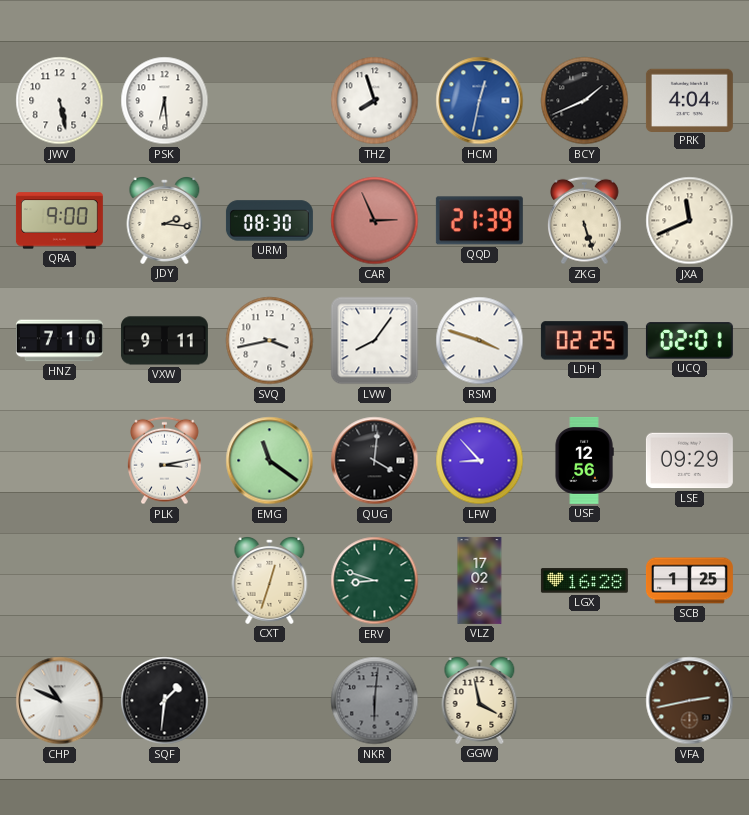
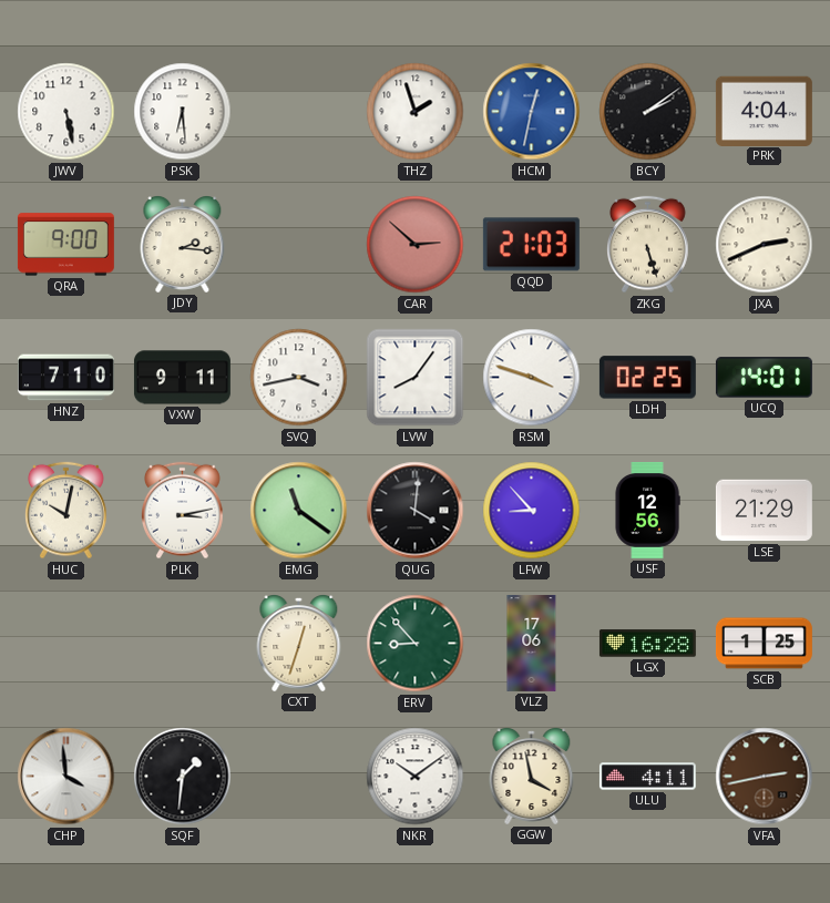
THZ: 7:57 -> 1:57
BCY: 1:41 -> 2:09
URM: 08:30 -> none
CAR: 2:56 -> 2:52
QQD: 21:39 -> 21:03
JXA: 11:41 -> 2:41
UCQ: 02:01 -> 14:01
HUC: none -> 10:02
LSE: 09:29 -> 21:29
ERV: 8:48 -> 8:53
VLZ: 17:02 -> 17:06
CHP: 10:49 -> 3:59
NKR: 6:01 -> 10:09
NKR dial: grey -> white
ULU: none -> 4:11
